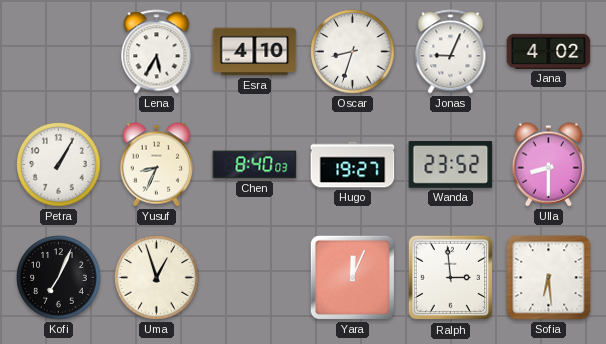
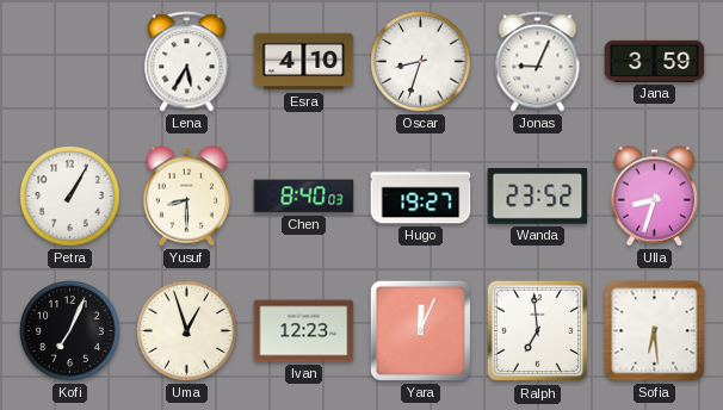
Jana: 4:02 -> 3:59
Yusuf: 8:34 -> 8:30
Ulla: 8:30 -> 8:33
Ivan: none -> 12:23
Ralph: 2:59 -> 6:59
